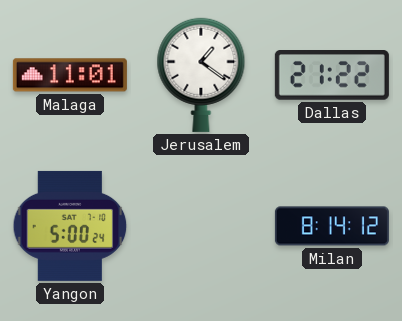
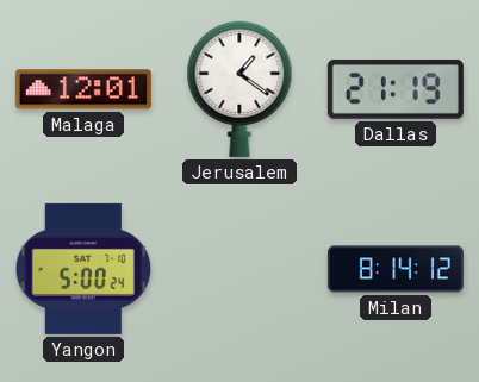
Malaga: 11:01 -> 12:01
Dallas: 21:22 -> 21:19
